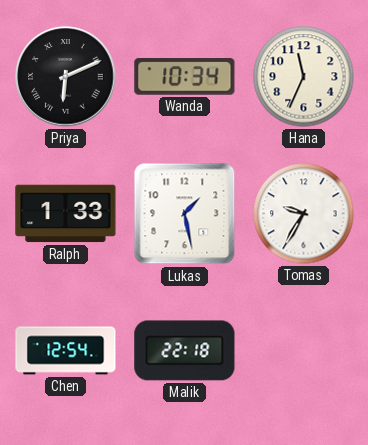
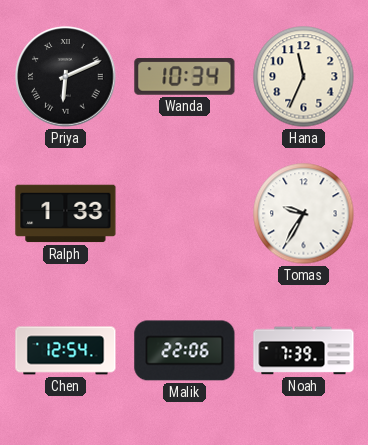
Lukas: 1:28 -> none
Malik: 22:18 -> 22:06
Noah: none -> 7:39
